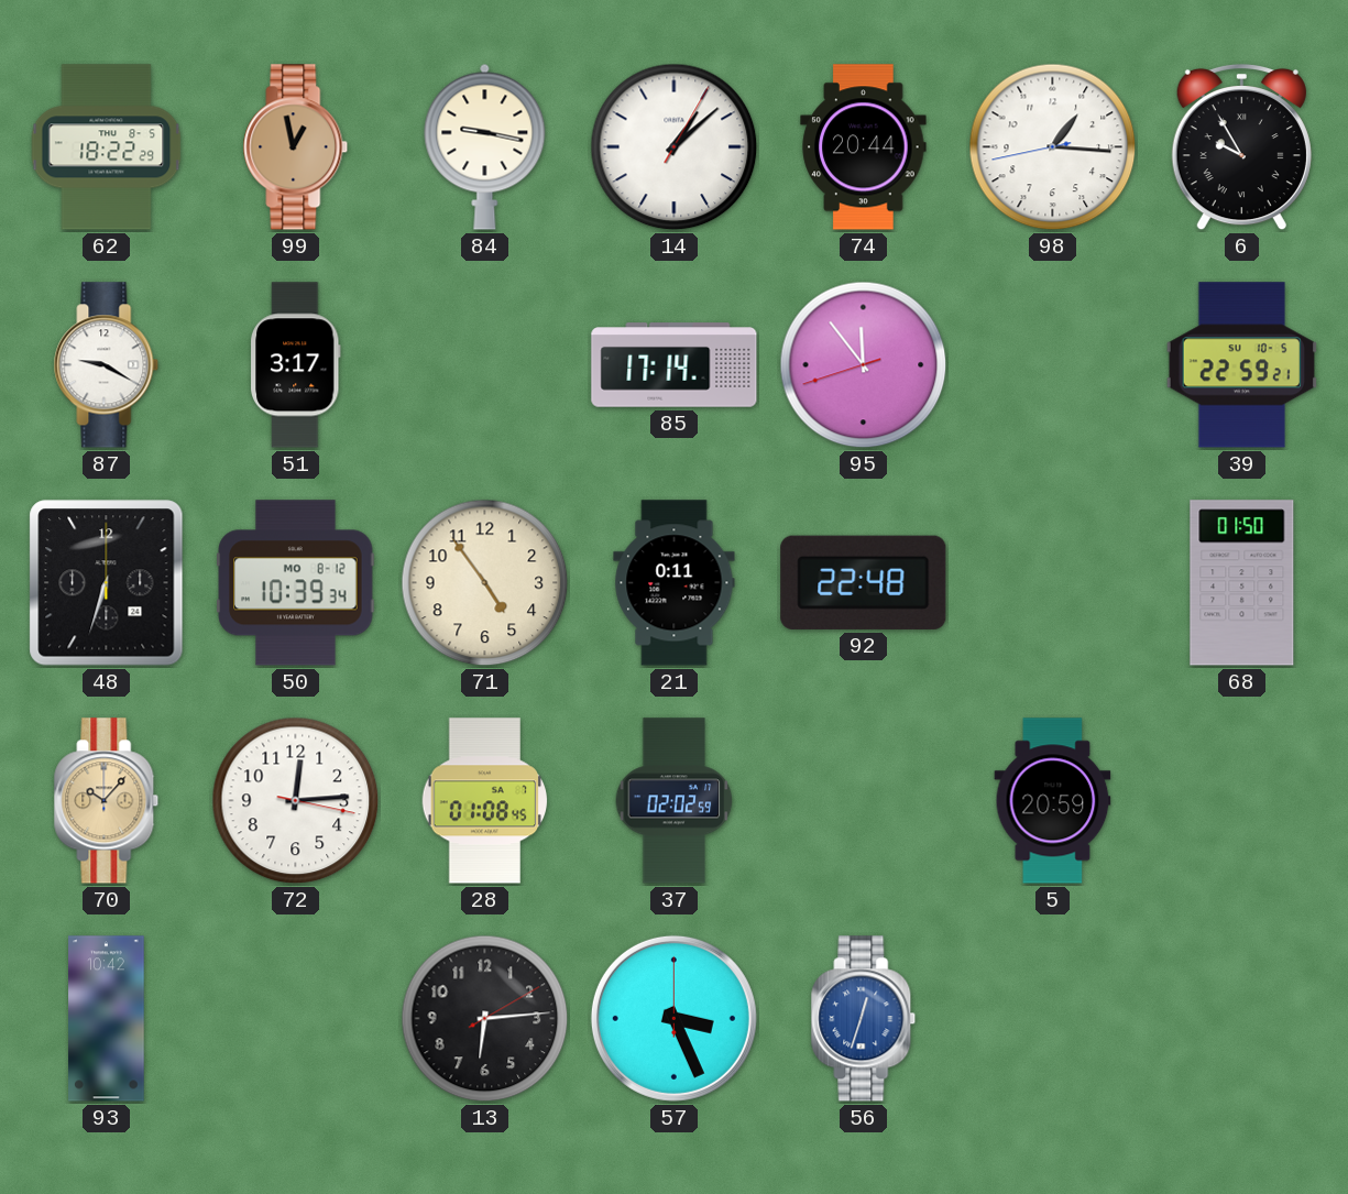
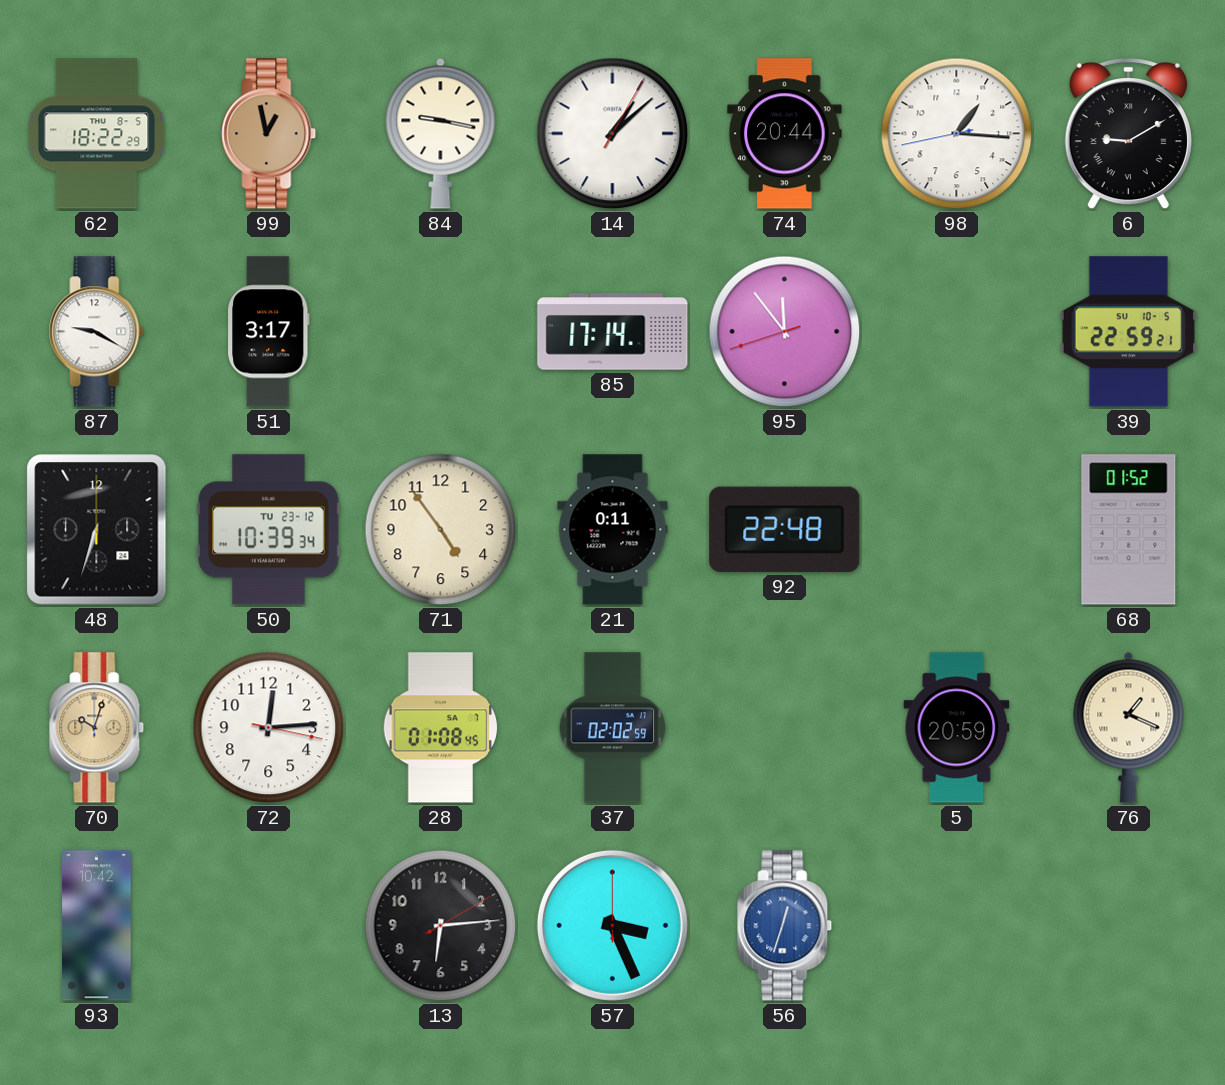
6: 9:55 -> 9:10
50 date: MO 8-12 -> TU 23-12
68: 01:50 -> 01:52
70: 10:07 -> 10:03
76: none -> 1:19
